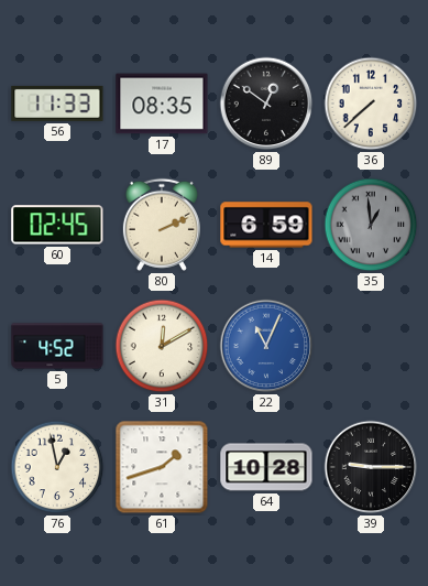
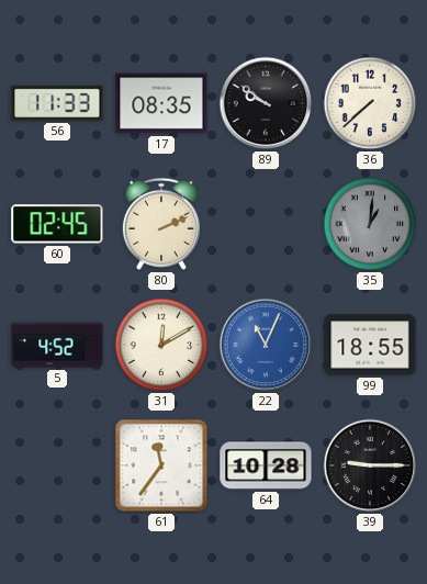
89: 12:51 -> 9:51
14: 6:59 -> none
35: 12:59 -> 1:01
99: none -> 18:55
76: 12:58 -> none
61: 1:42 -> 11:36
